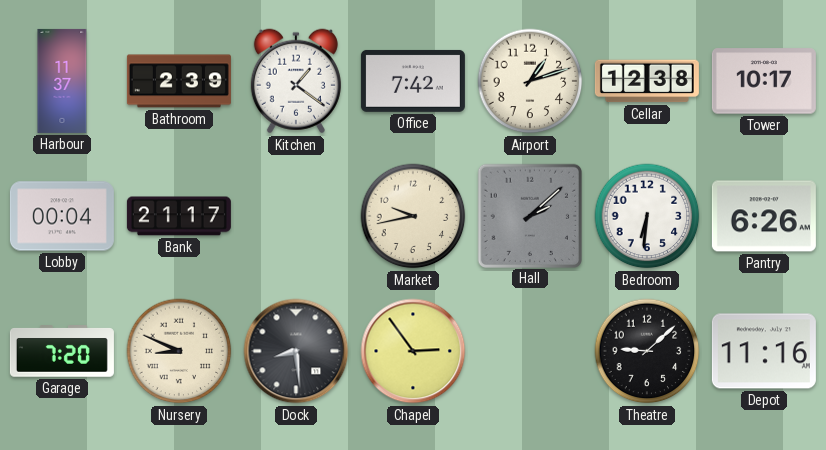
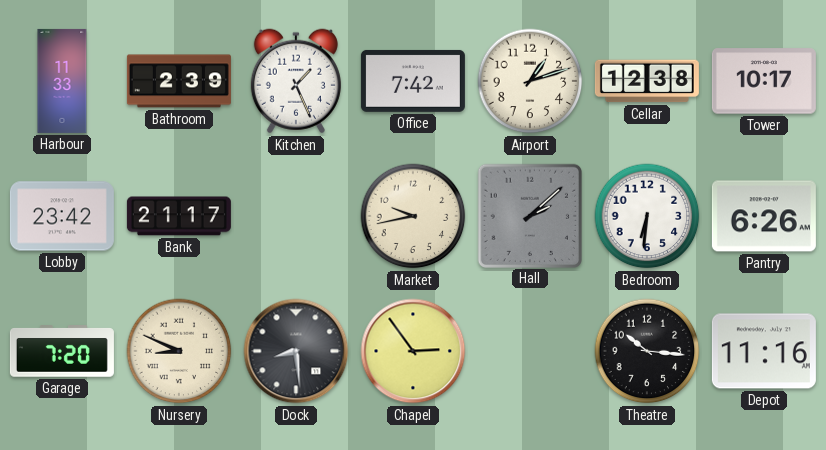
Harbour: 11:37 -> 11:33
Kitchen: 1:21 -> 1:26
Lobby: 00:04 -> 23:42
Theatre: 9:08 -> 10:16
